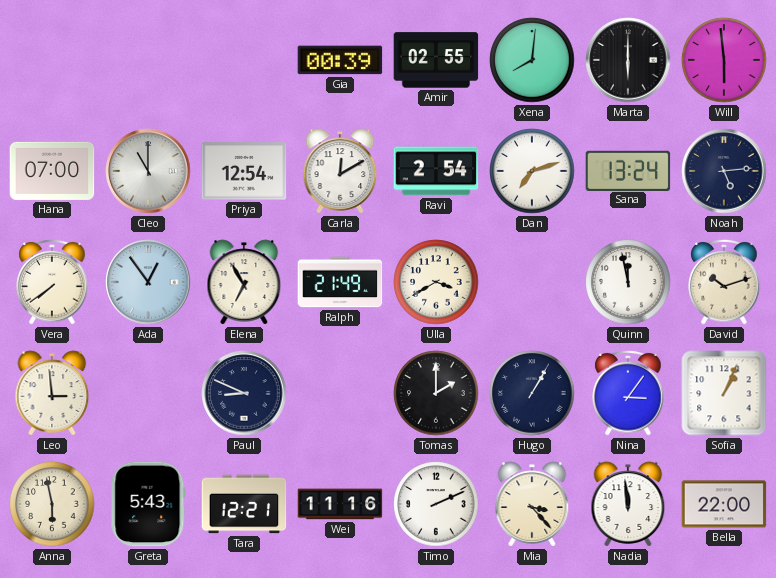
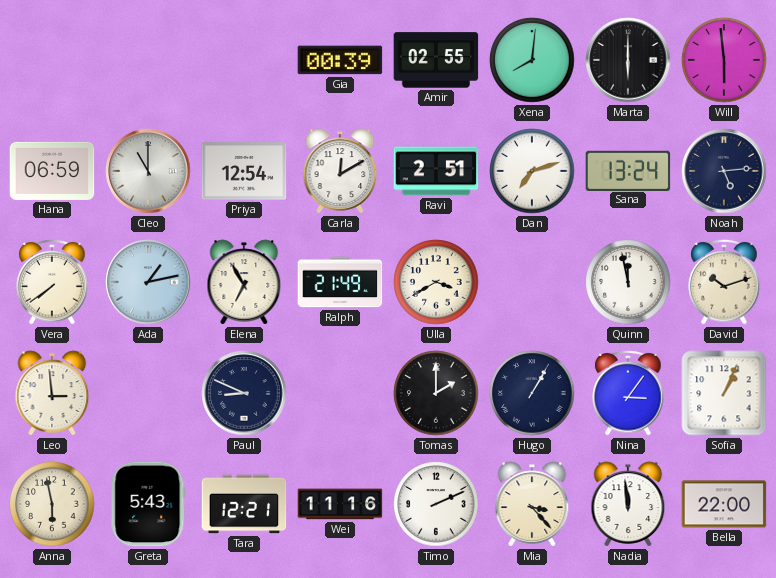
Hana: 07:00 -> 06:59
Ravi: 2:54 -> 2:51
Ada: 12:54 -> 1:13
